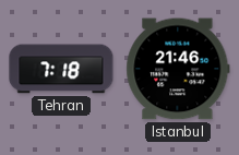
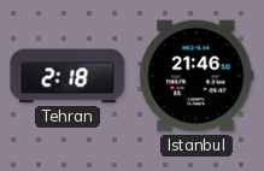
Tehran: 7:18 -> 2:18
